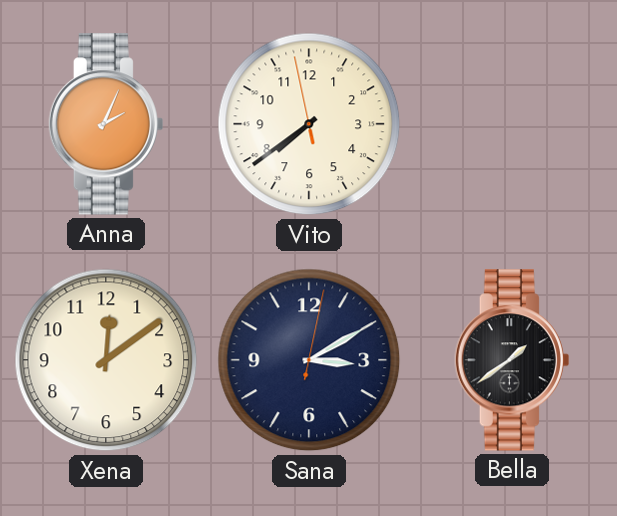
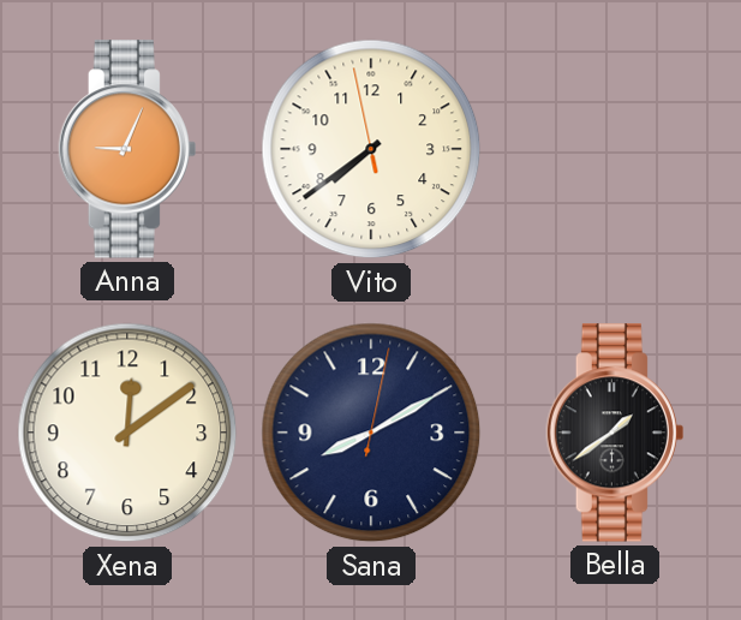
Anna: 2:04 -> 9:04
Sana: 3:10 -> 8:10
